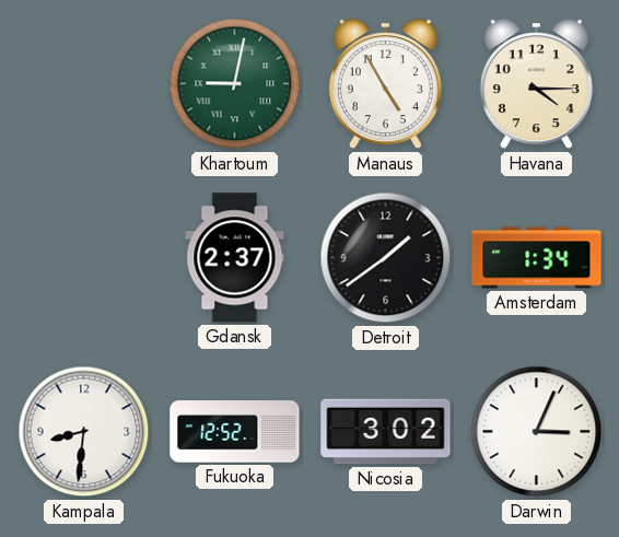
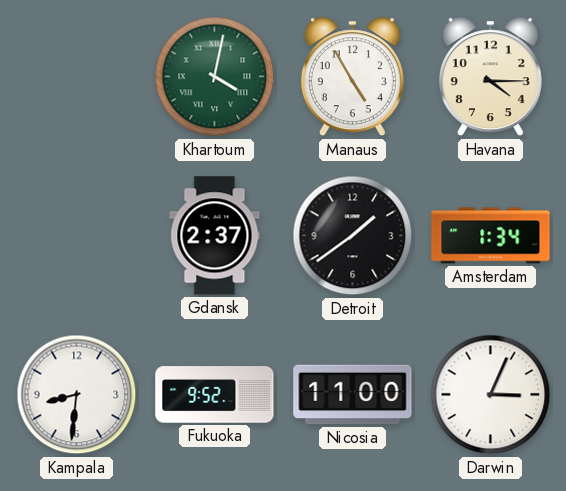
Khartoum: 9:02 -> 4:02
Fukuoka: 12:52 -> 9:52
Nicosia: 3:02 -> 11:00
